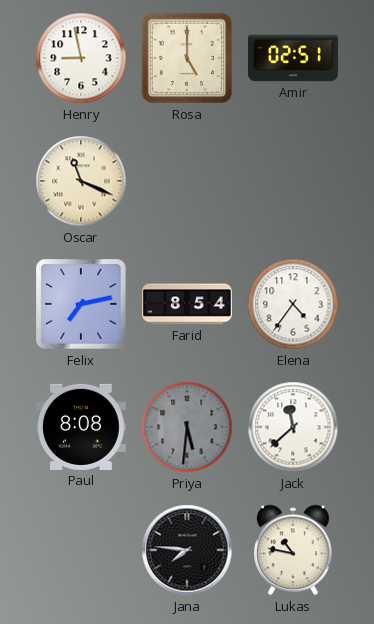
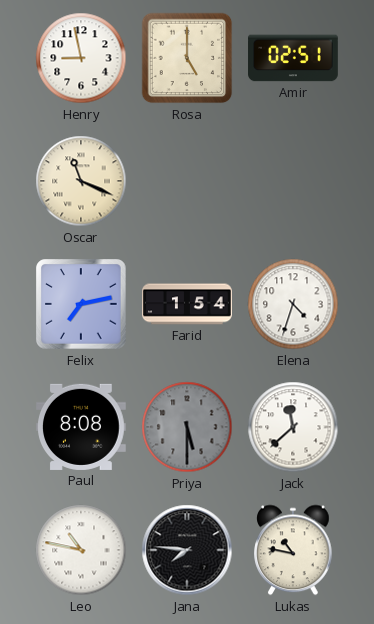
Farid: 8:54 -> 1:54
Elena: 4:36 -> 4:33
Priya: 5:31 -> 5:30
Leo: none -> 10:47
